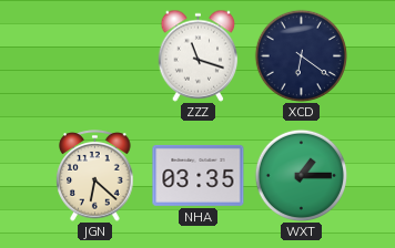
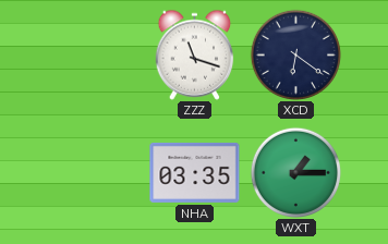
JGN: 6:22 -> none
